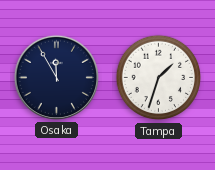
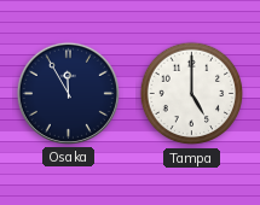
Tampa: 1:33 -> 5:00
